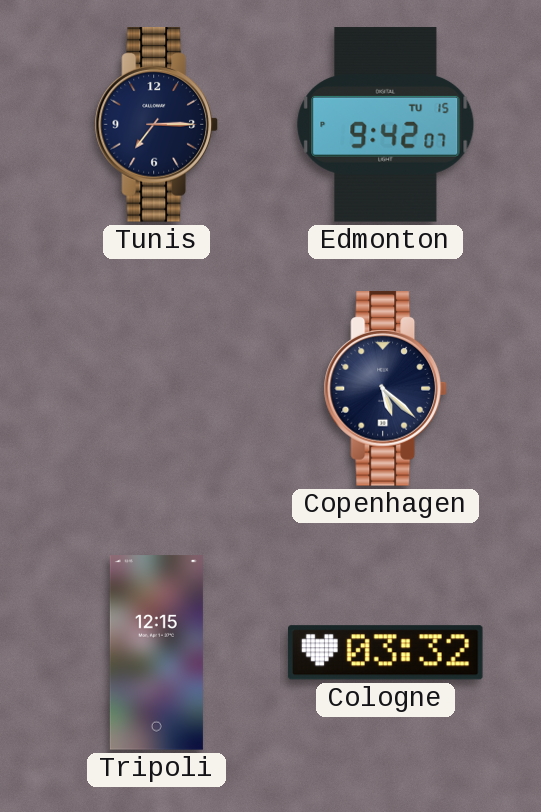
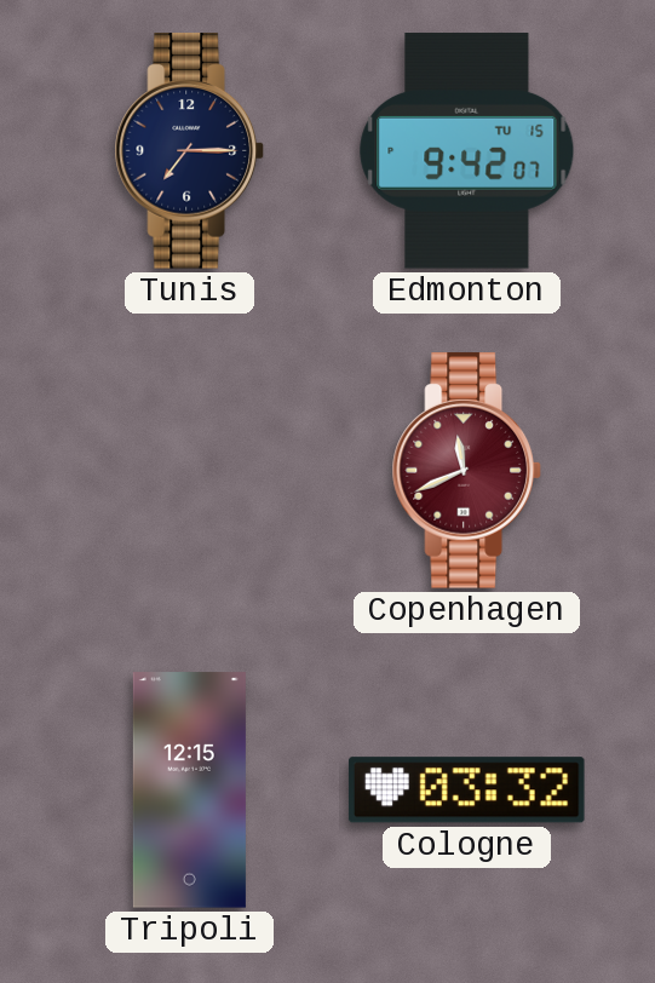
Copenhagen: 5:22 -> 11:41
Copenhagen dial: navy -> burgundy
